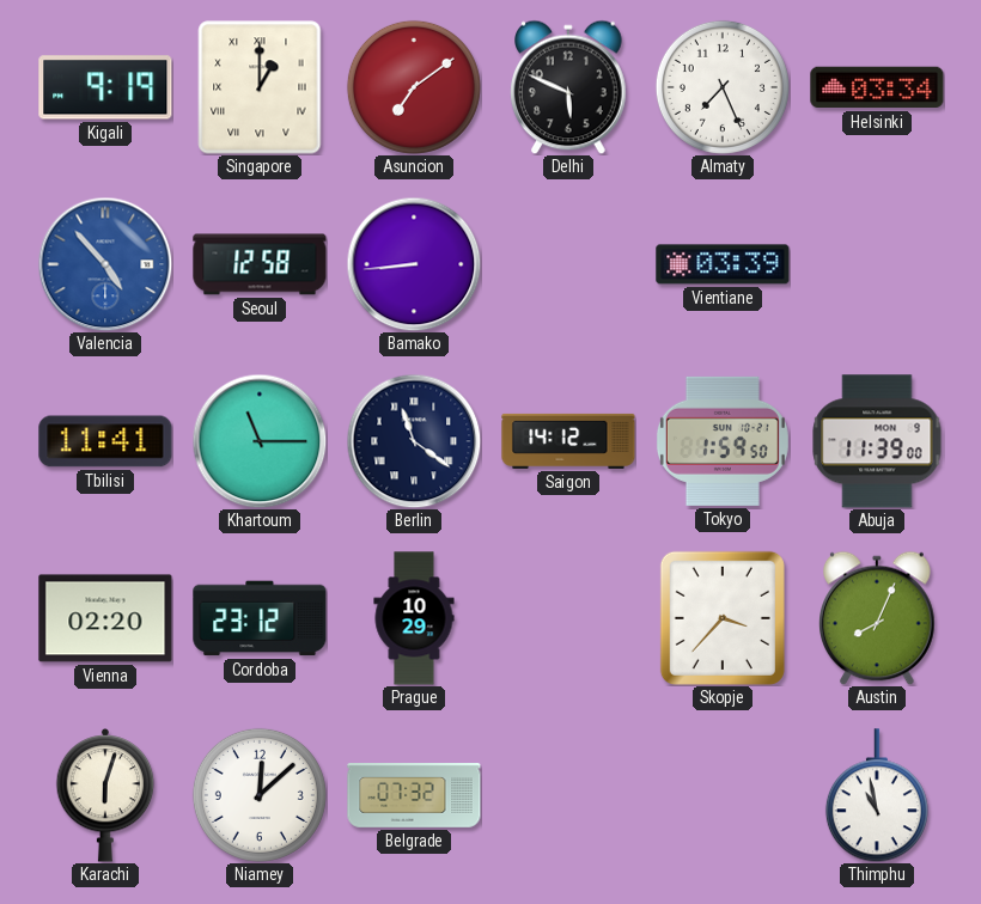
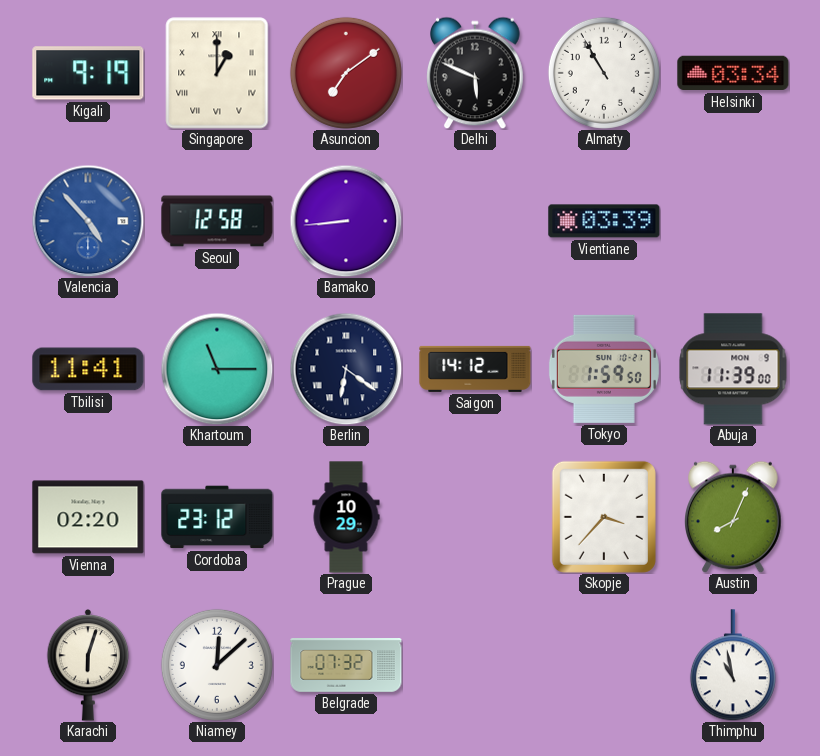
Almaty: 7:26 -> 10:55
Berlin: 11:21 -> 6:21
